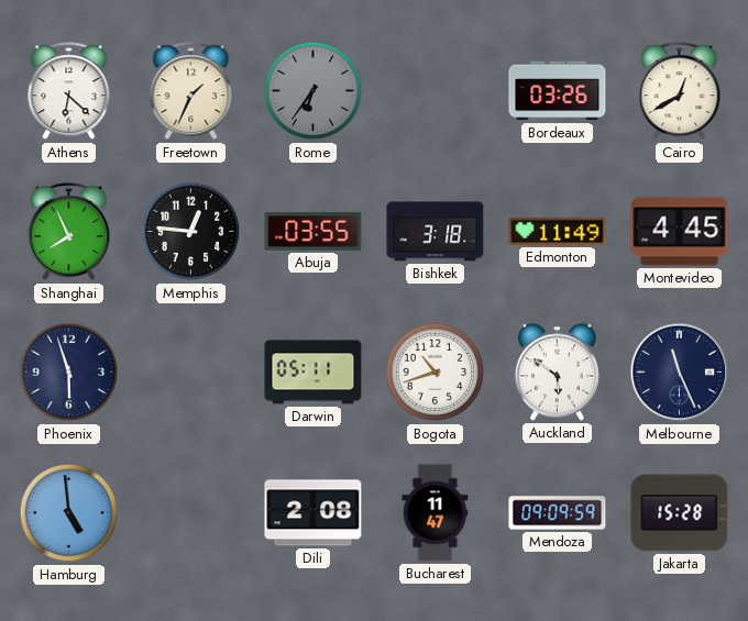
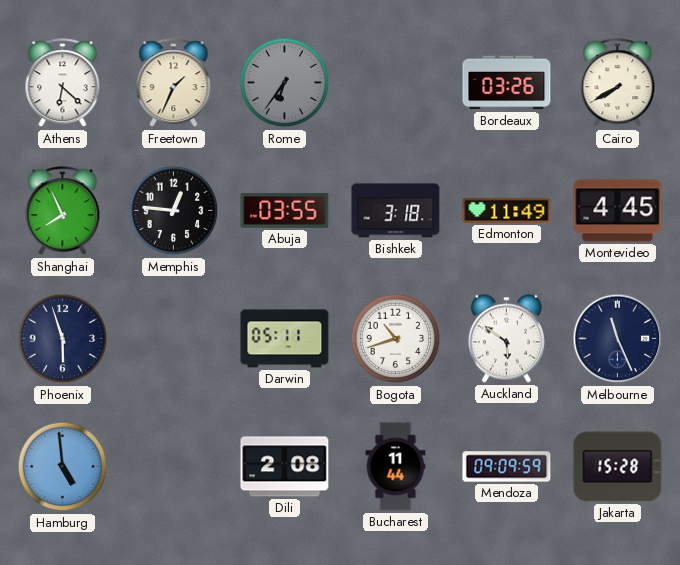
Cairo: 12:40 -> 7:40
Bucharest: 11:47 -> 11:44
